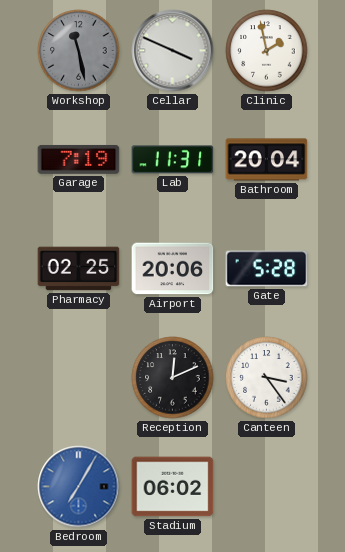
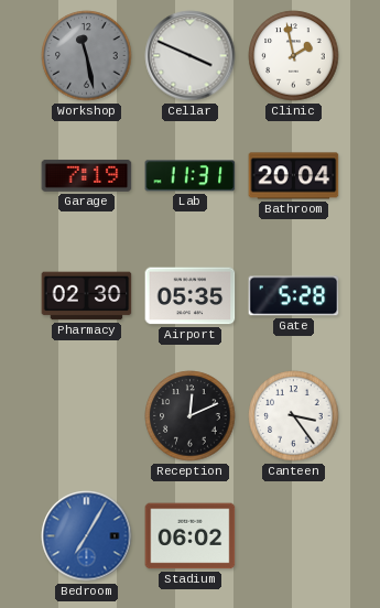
Pharmacy: 02:25 -> 02:30
Airport: 20:06 -> 05:35
